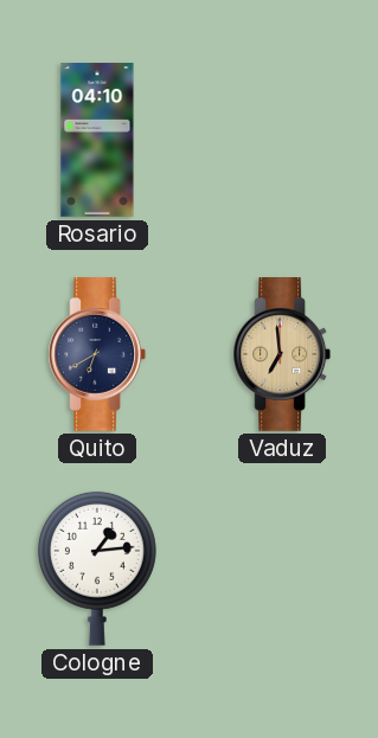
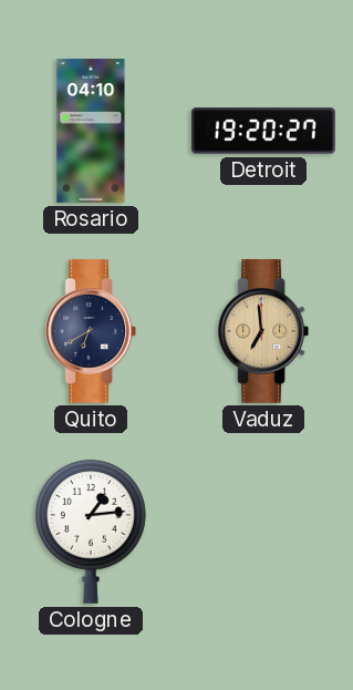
Detroit: none -> 19:20
